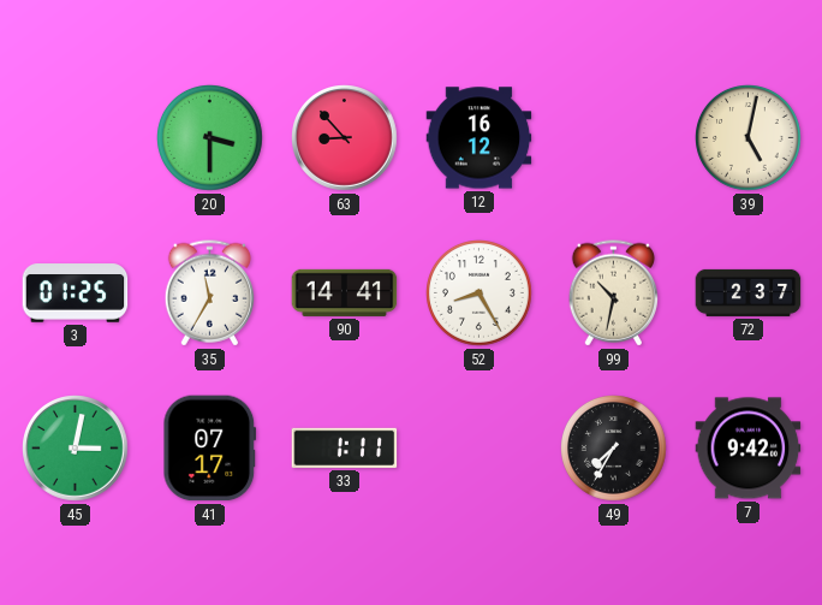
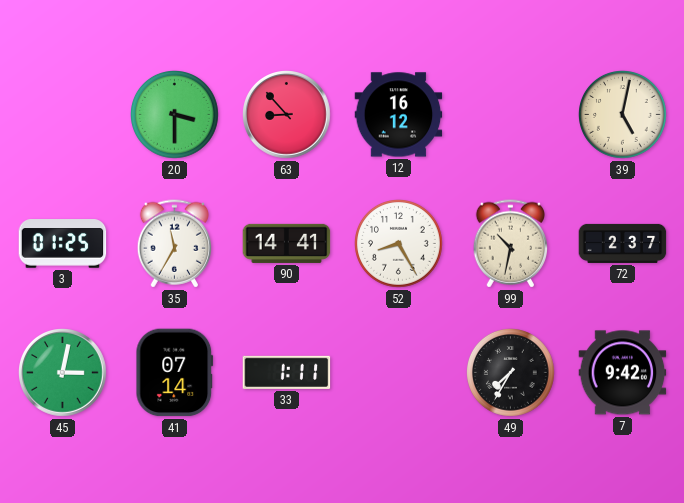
41: 07:17 -> 07:14
